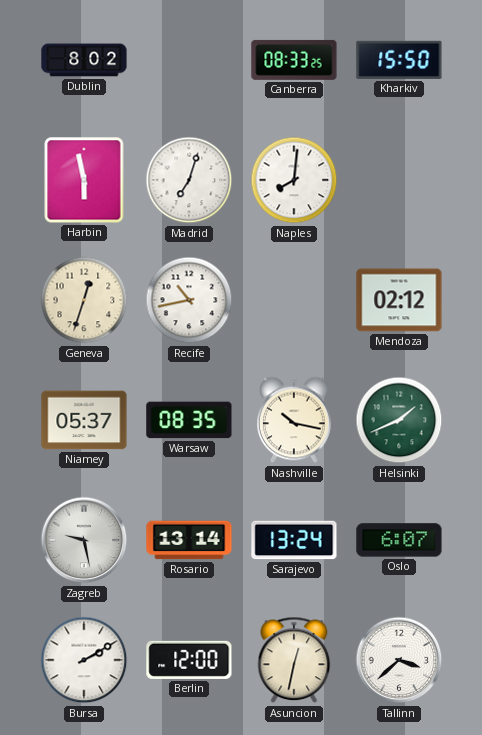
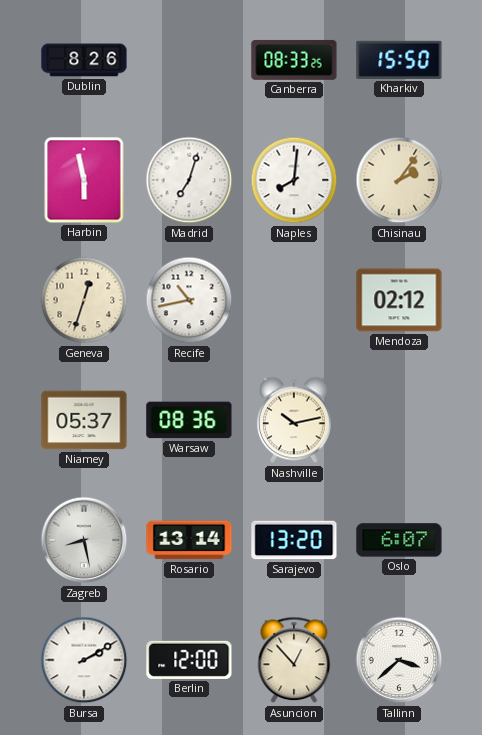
Dublin: 8:02 -> 8:26
Chisinau: none -> 2:06
Warsaw: 08:35 -> 08:36
Nashville: 10:17 -> 10:13
Helsinki: 1:41 -> none
Zagreb: 9:28 -> 8:28
Sarajevo: 13:24 -> 13:20
Asuncion: 12:32 -> 12:53
